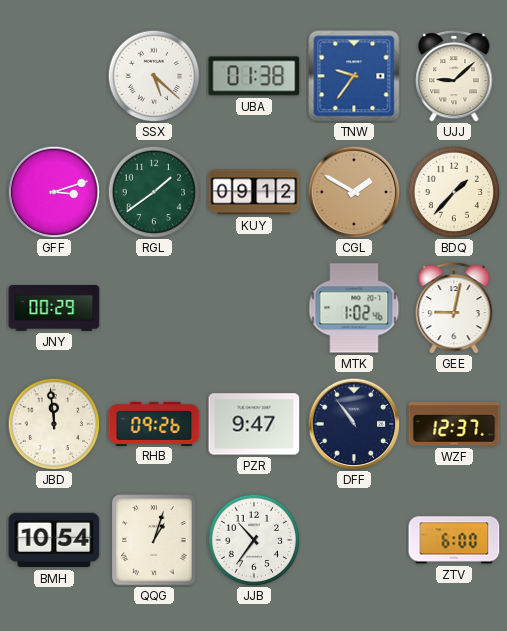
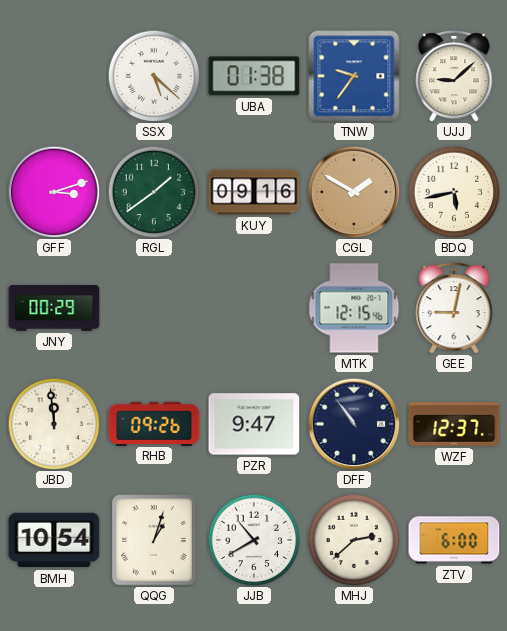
KUY: 09:12 -> 09:16
BDQ: 1:37 -> 5:43
MTK: 1:02 -> 12:15
JJB: 10:36 -> 10:40
MHJ: none -> 2:38
